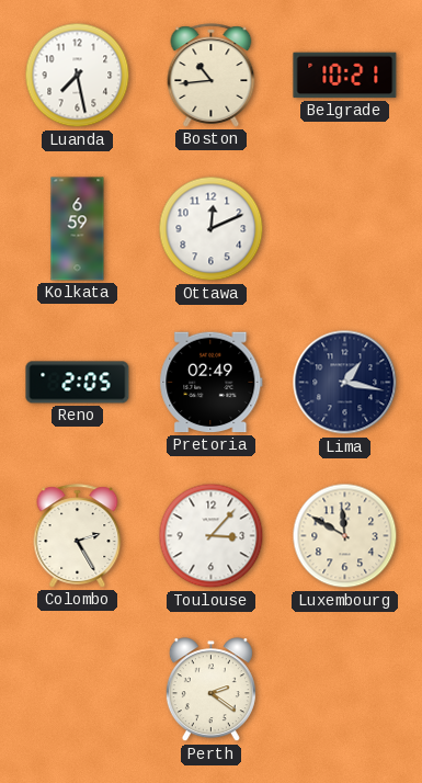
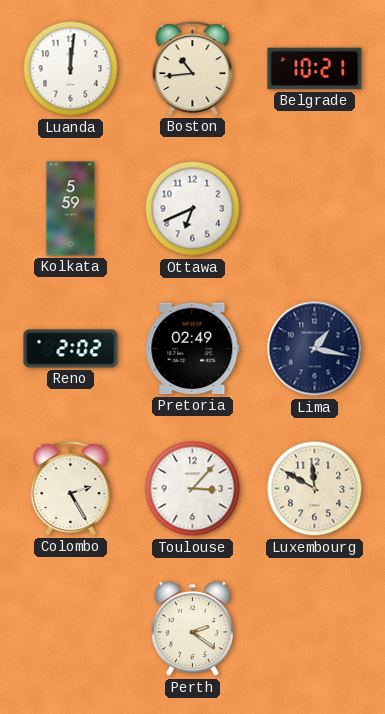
Luanda: 7:28 -> 12:01
Kolkata: 6:59 -> 5:59
Ottawa: 12:11 -> 6:41
Reno: 2:05 -> 2:02
